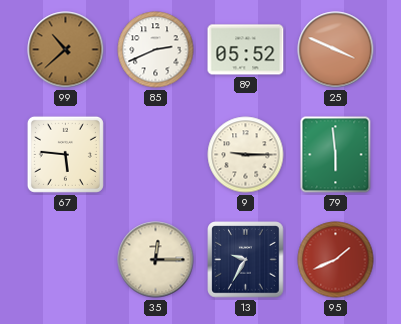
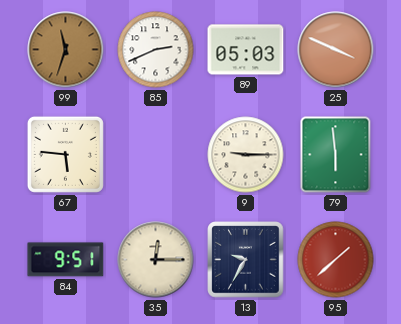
99: 10:38 -> 11:33
89: 05:52 -> 05:03
84: none -> 9:51
95: 1:41 -> 1:38
